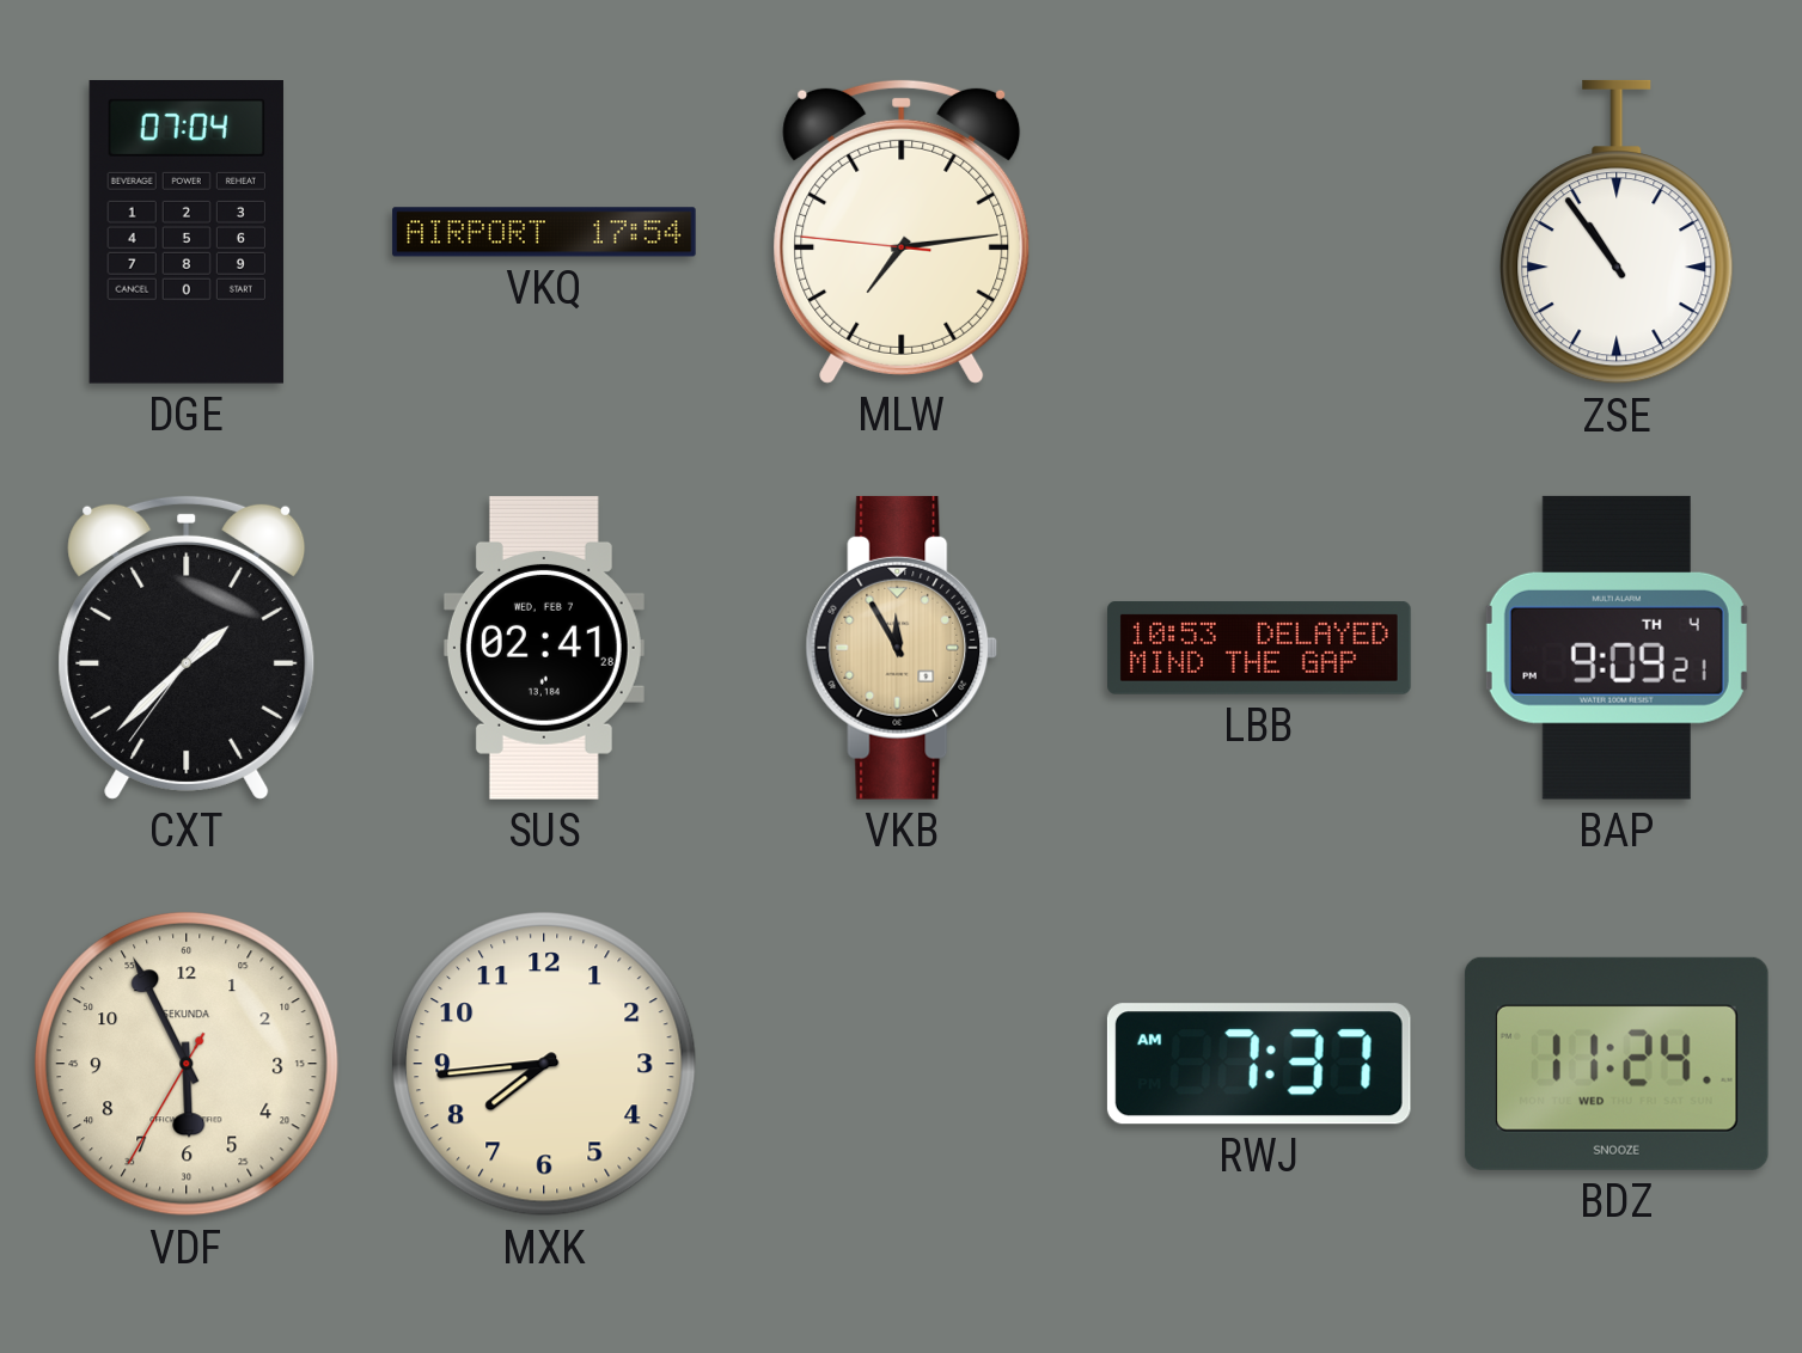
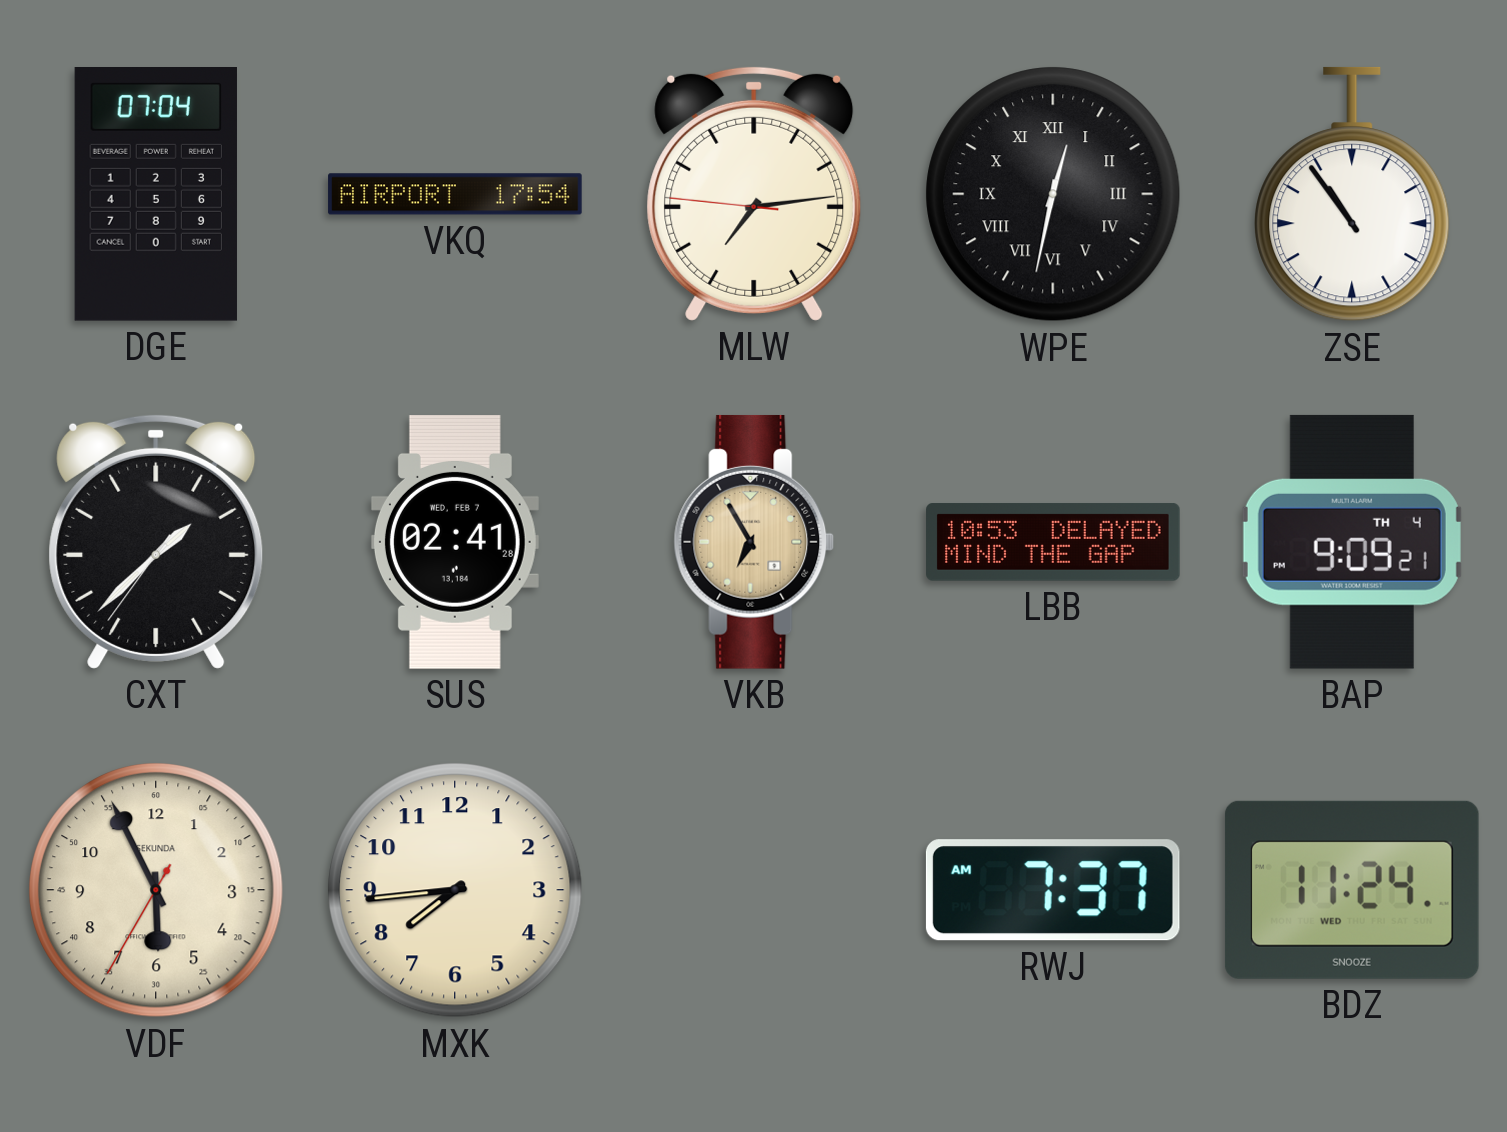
WPE: none -> 12:32
VKB: 11:55 -> 6:55
